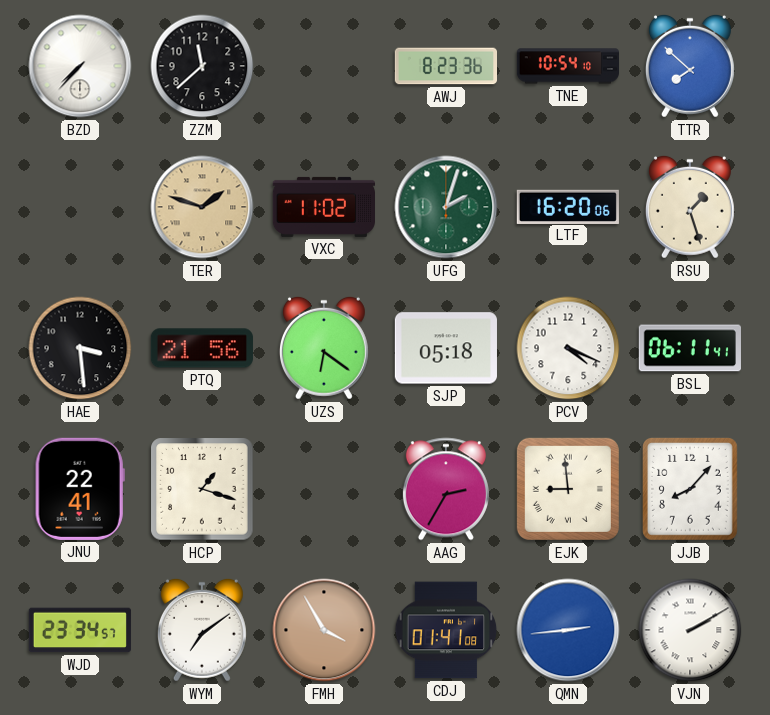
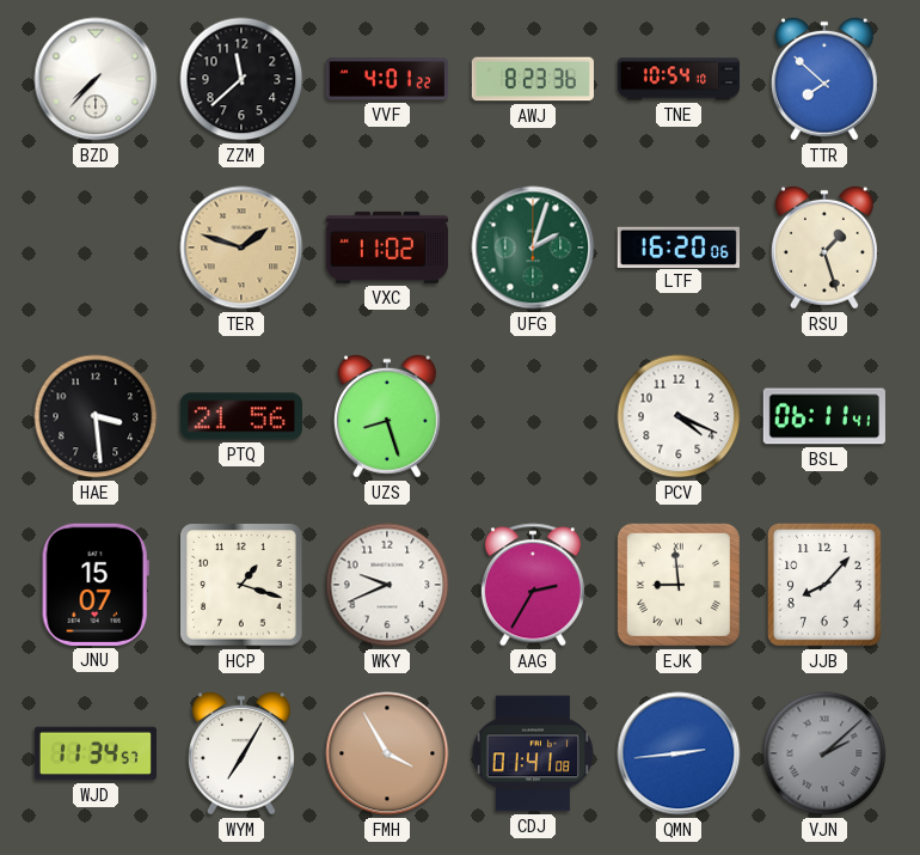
VVF: none -> 4:01
UZS: 6:21 -> 8:27
SJP: 05:18 -> none
JNU: 22:41 -> 15:07
WKY: none -> 9:41
WJD: 23:34 -> 11:34
WYM: 7:09 -> 7:05
VJN: 2:10 -> 2:08
VJN dial: white -> grey
